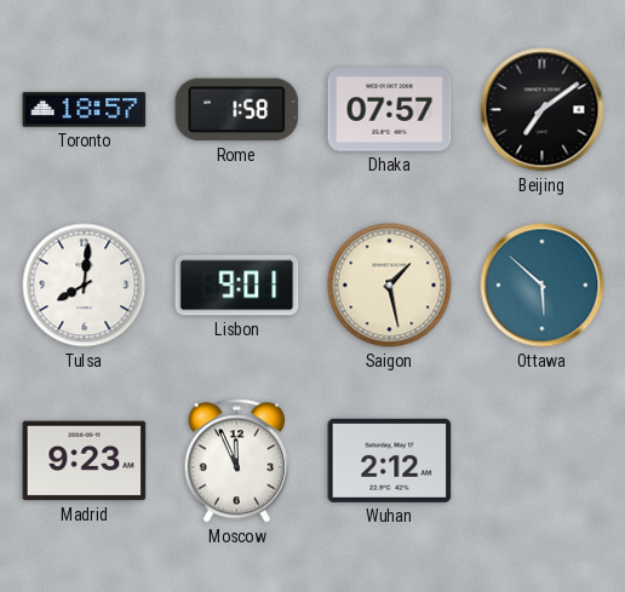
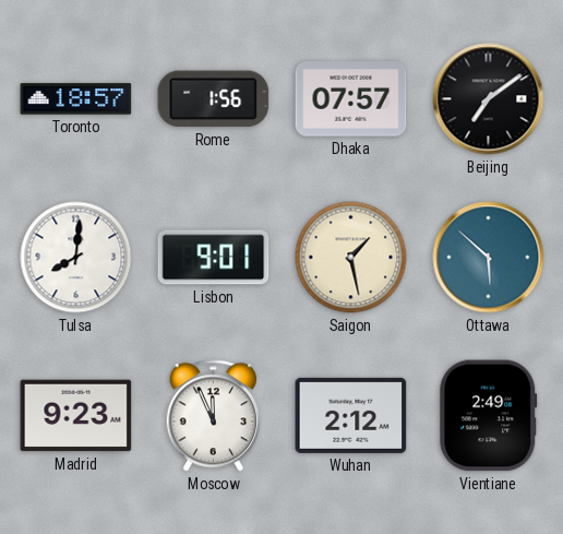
Rome: 1:58 -> 1:56
Vientiane: none -> 2:49
